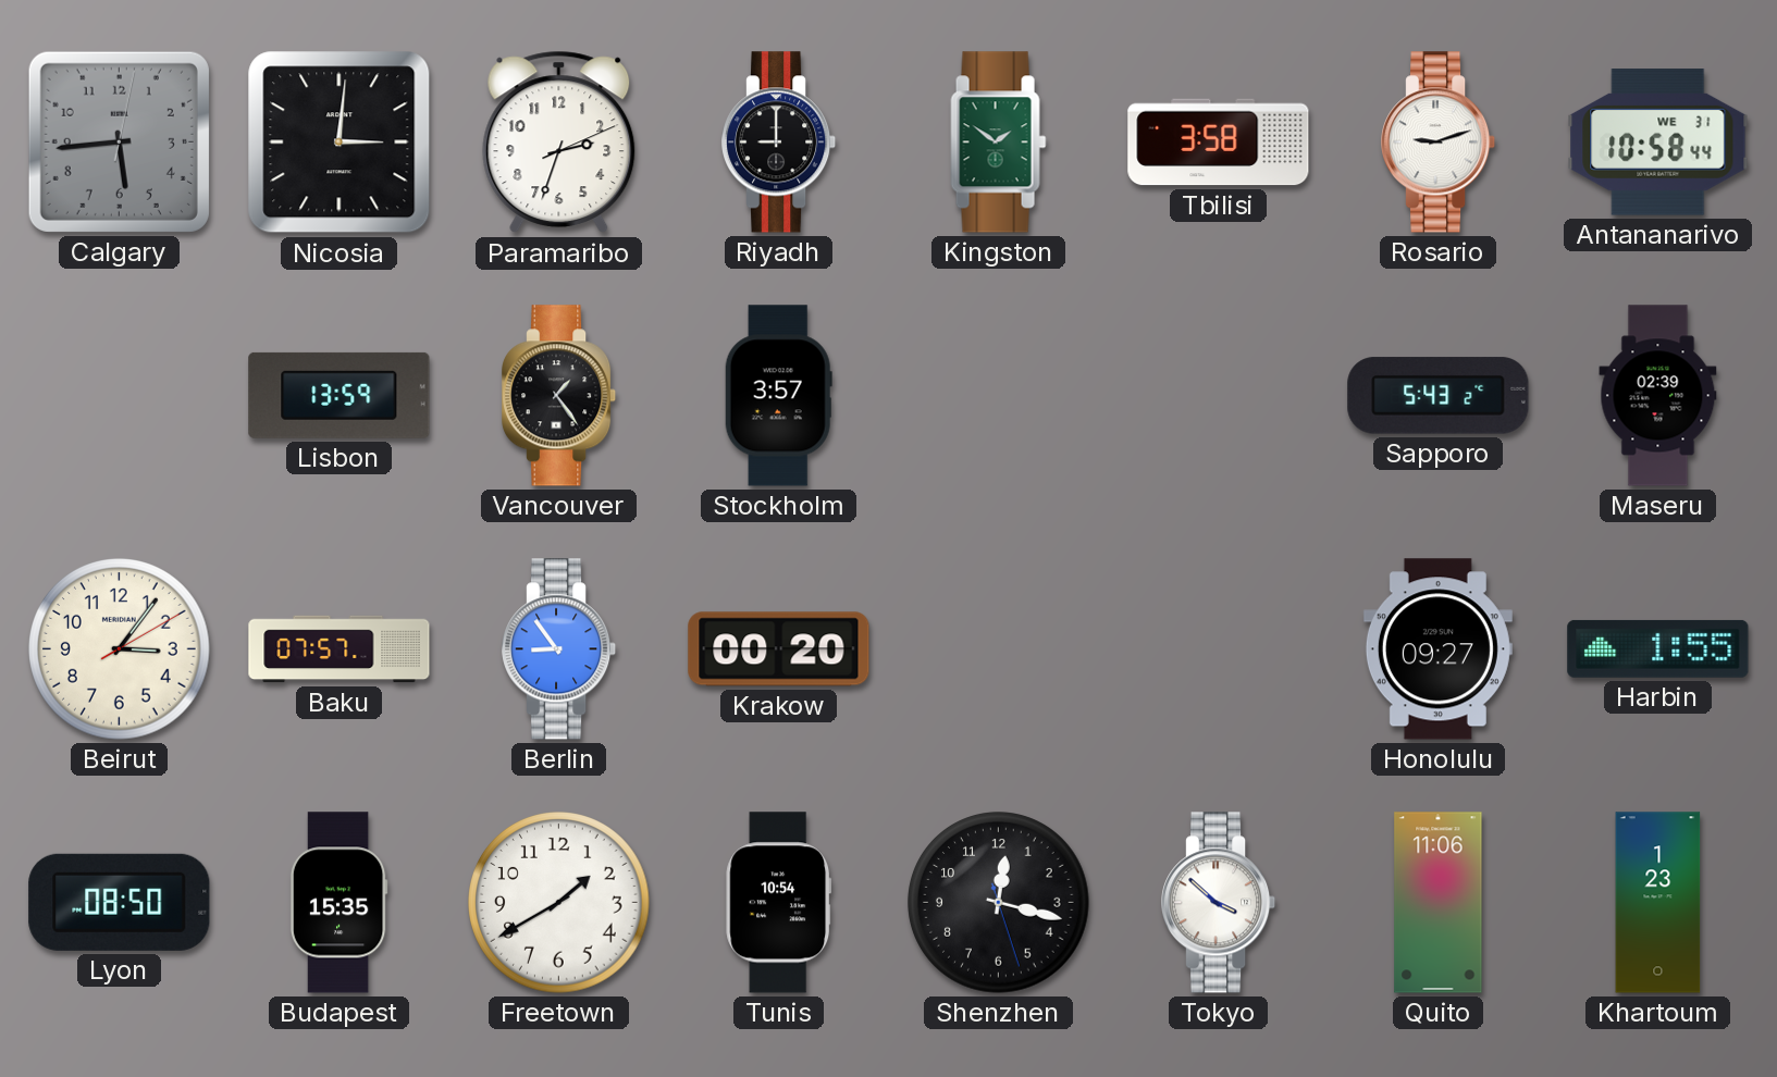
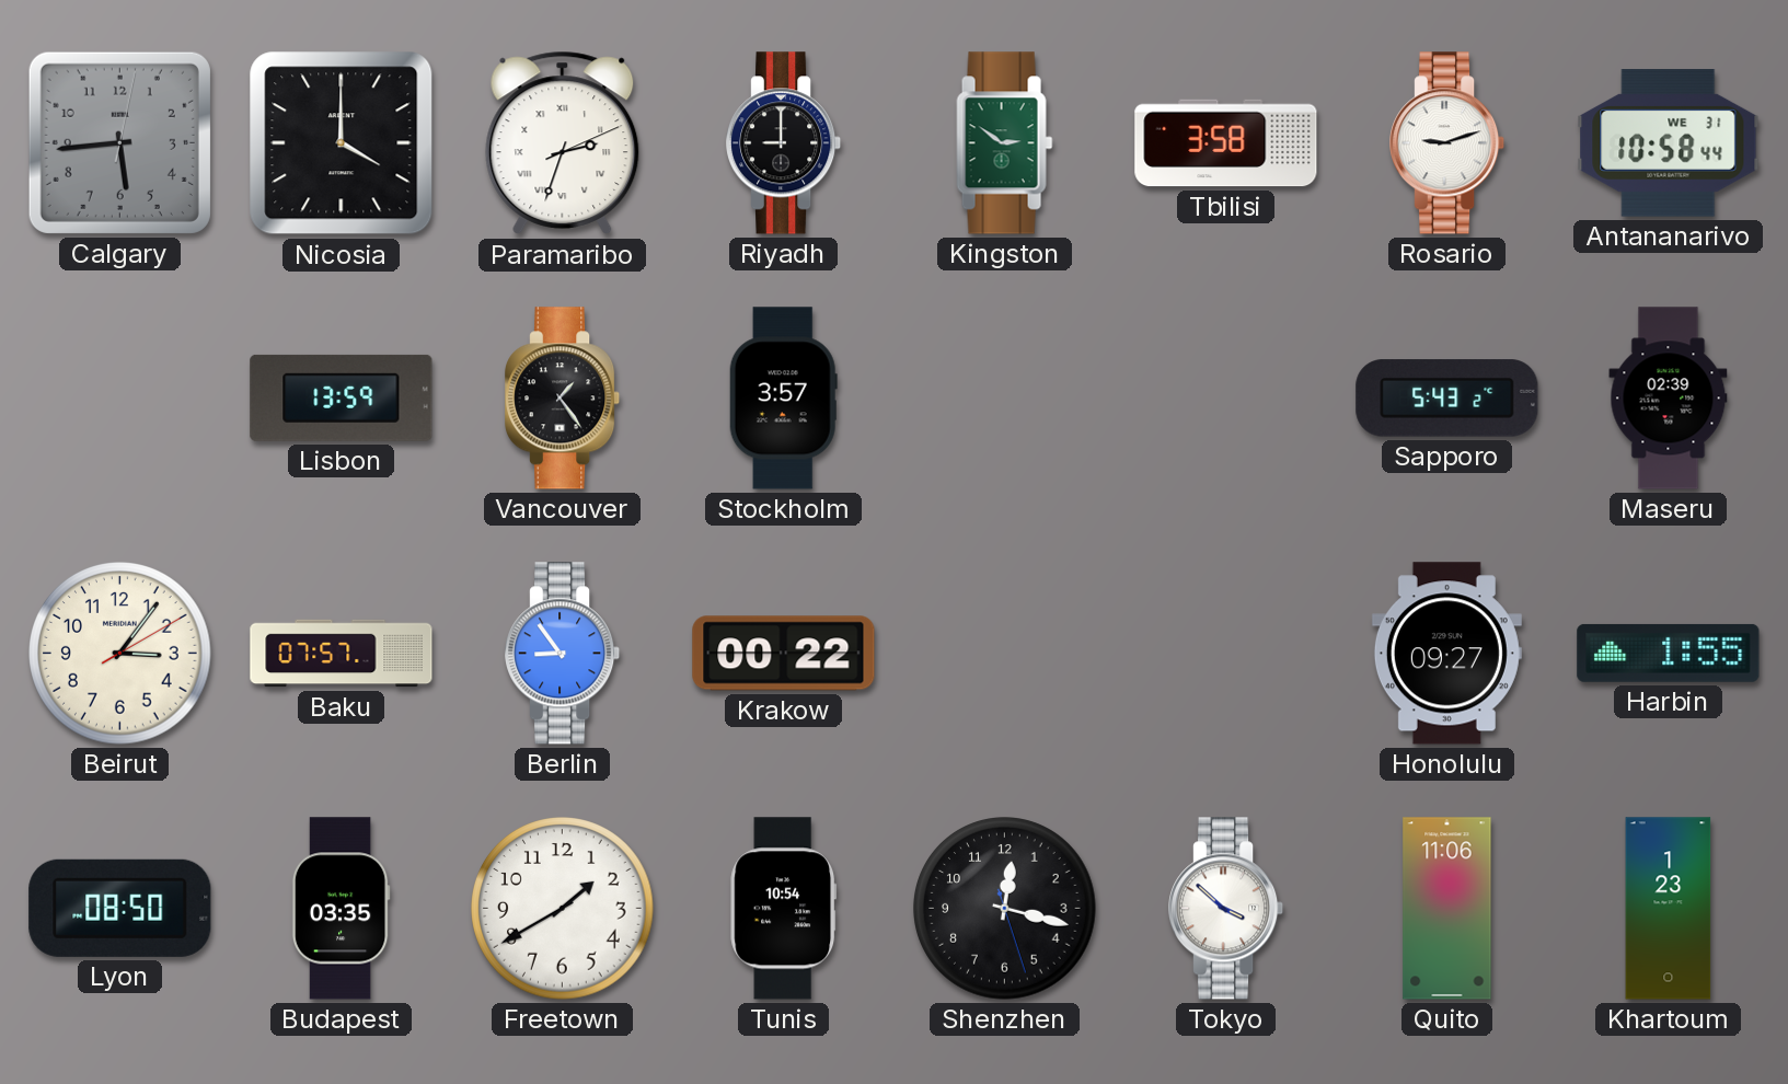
Nicosia: 3:01 -> 4:00
Paramaribo numerals: Arabic -> Roman
Kingston: 1:51 -> 2:51
Krakow: 00:20 -> 00:22
Budapest: 15:35 -> 03:35
